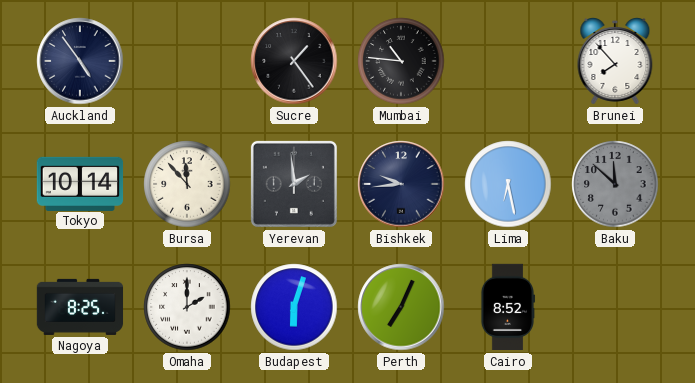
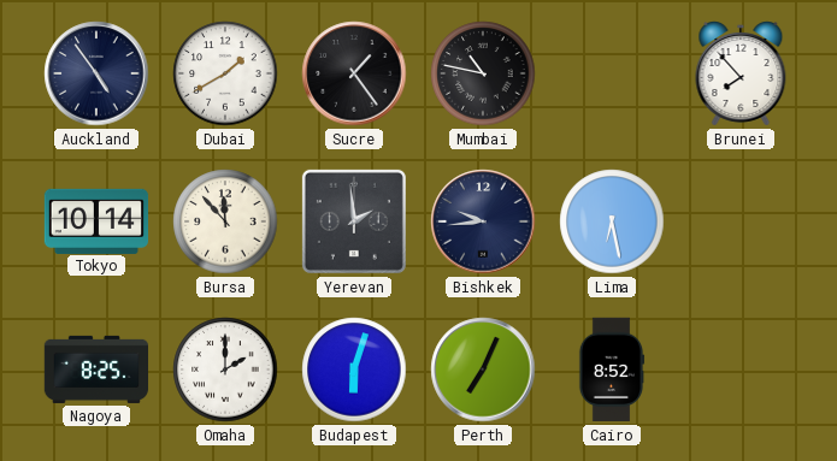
Dubai: none -> 1:40
Mumbai: 10:46 -> 10:47
Baku: 11:52 -> none
